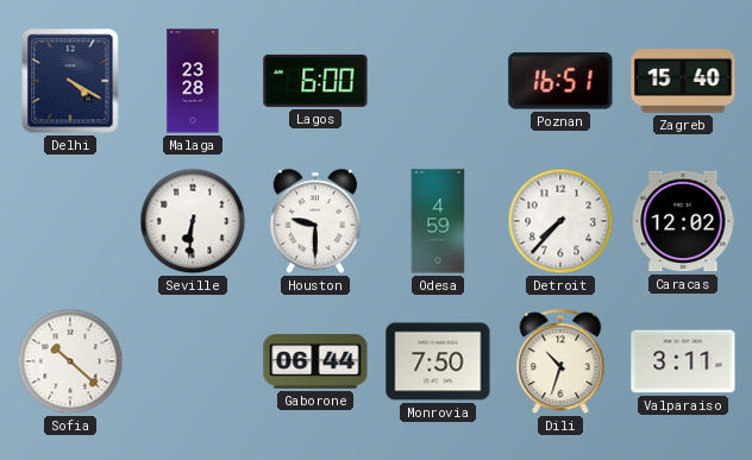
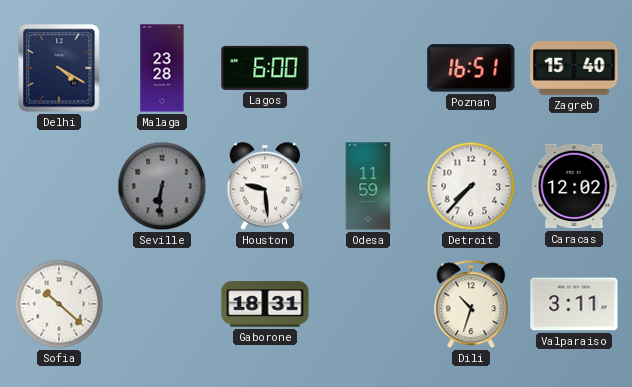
Seville dial: white -> grey
Houston: 9:30 -> 9:29
Odesa: 4:59 -> 11:59
Gaborone: 06:44 -> 18:31
Monrovia: 7:50 -> none
